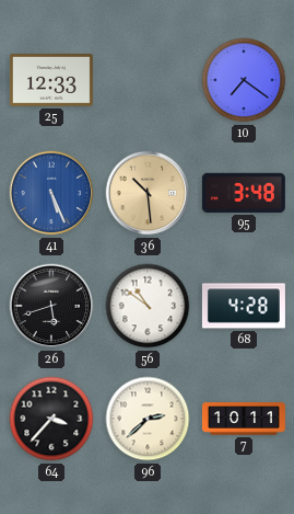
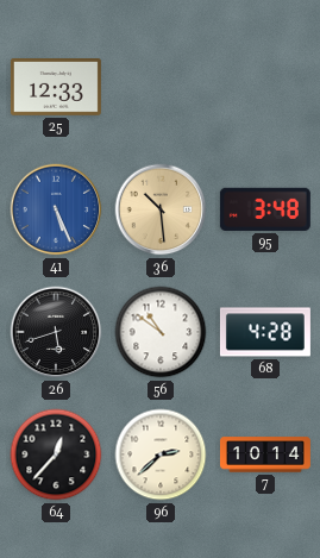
10: 7:21 -> none
64: 3:37 -> 12:37
7: 10:11 -> 10:14
